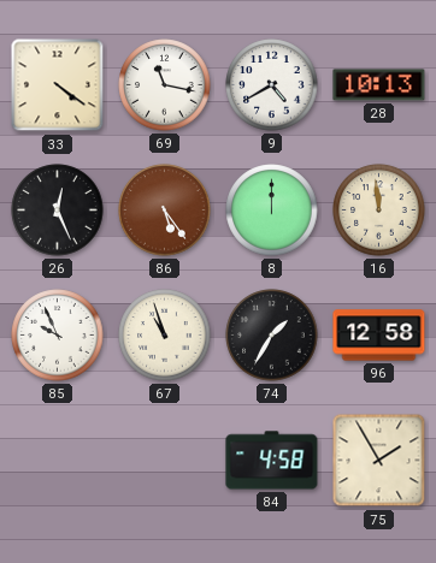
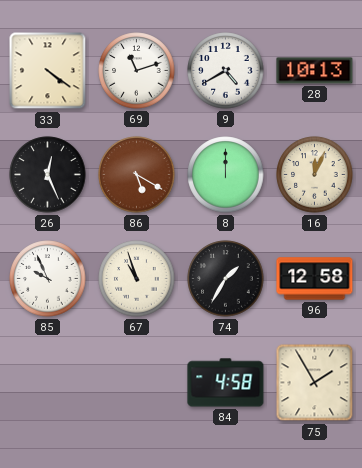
69: 11:17 -> 11:12
86: 5:24 -> 5:20
16: 11:59 -> 12:04
